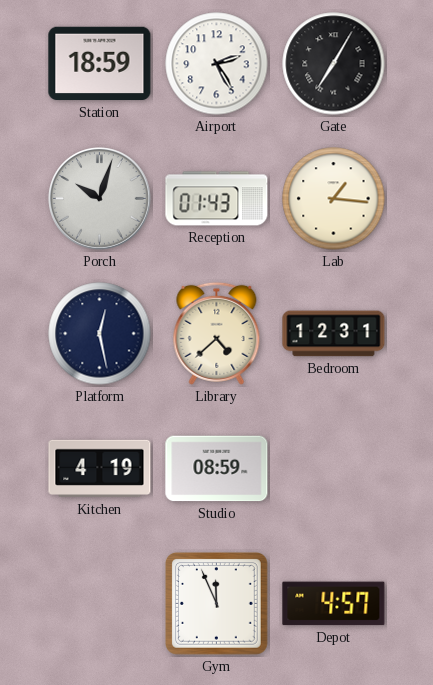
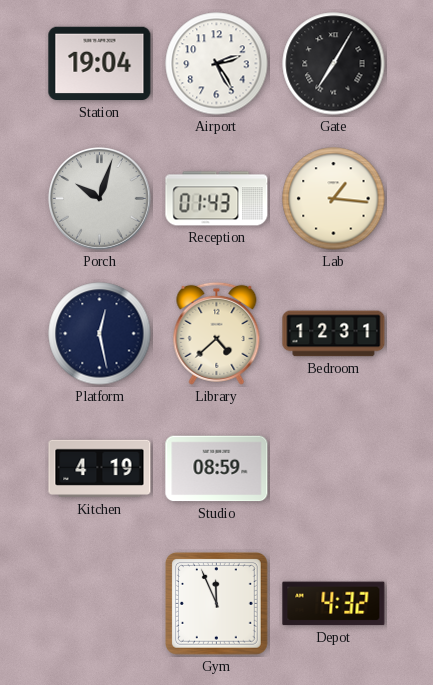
Station: 18:59 -> 19:04
Depot: 4:57 -> 4:32
